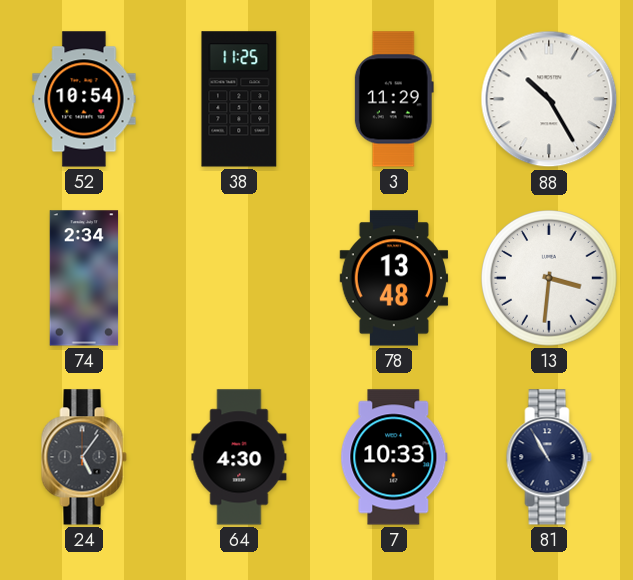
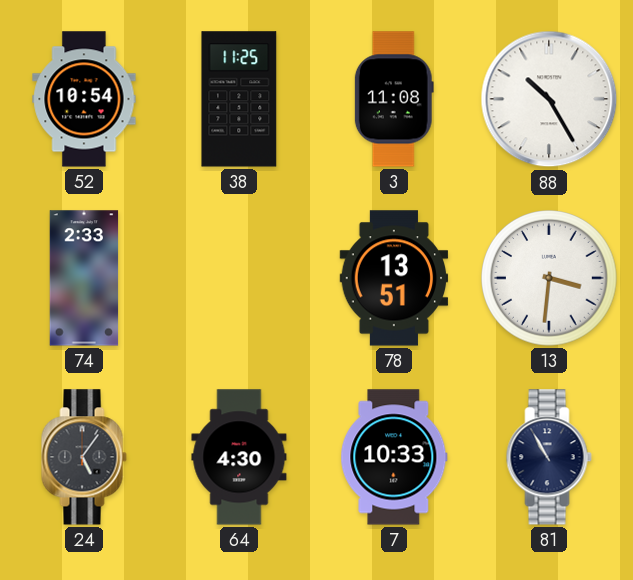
3: 11:29 -> 11:08
74: 2:34 -> 2:33
78: 13:48 -> 13:51
